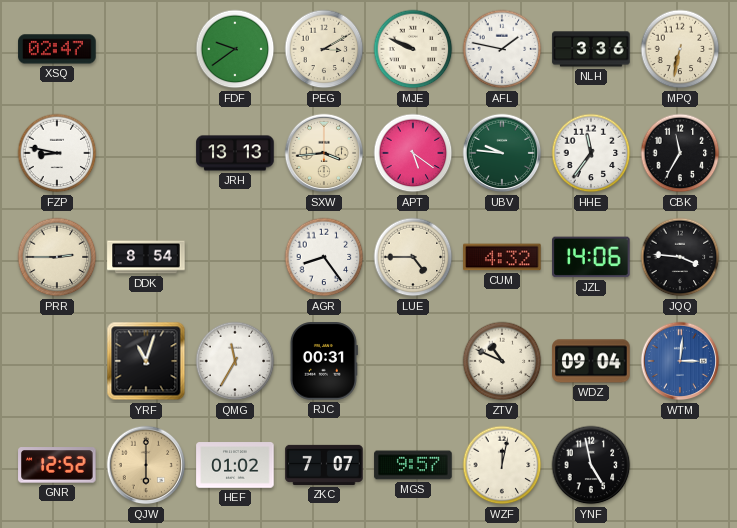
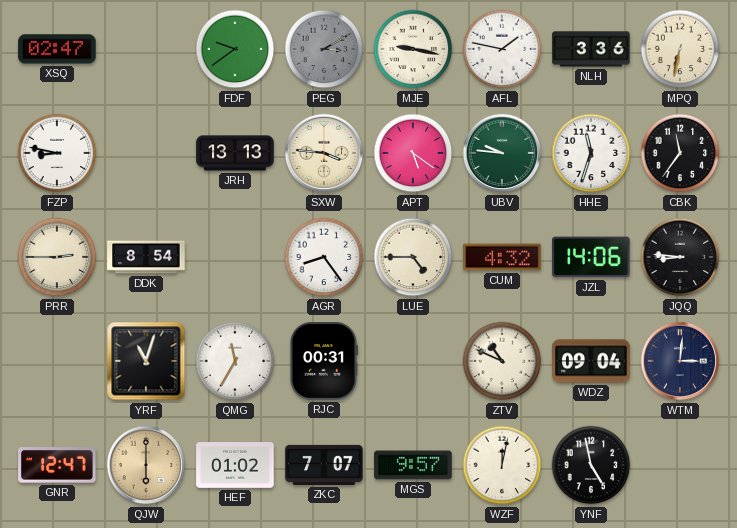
PEG dial: cream -> grey
MJE: 9:49 -> 9:17
SXW: 3:44 -> 3:46
HHE: 11:36 -> 11:33
CBK: 11:35 -> 11:36
JQQ: 3:46 -> 8:46
WTM dial: blue -> navy
GNR: 12:52 -> 12:47
